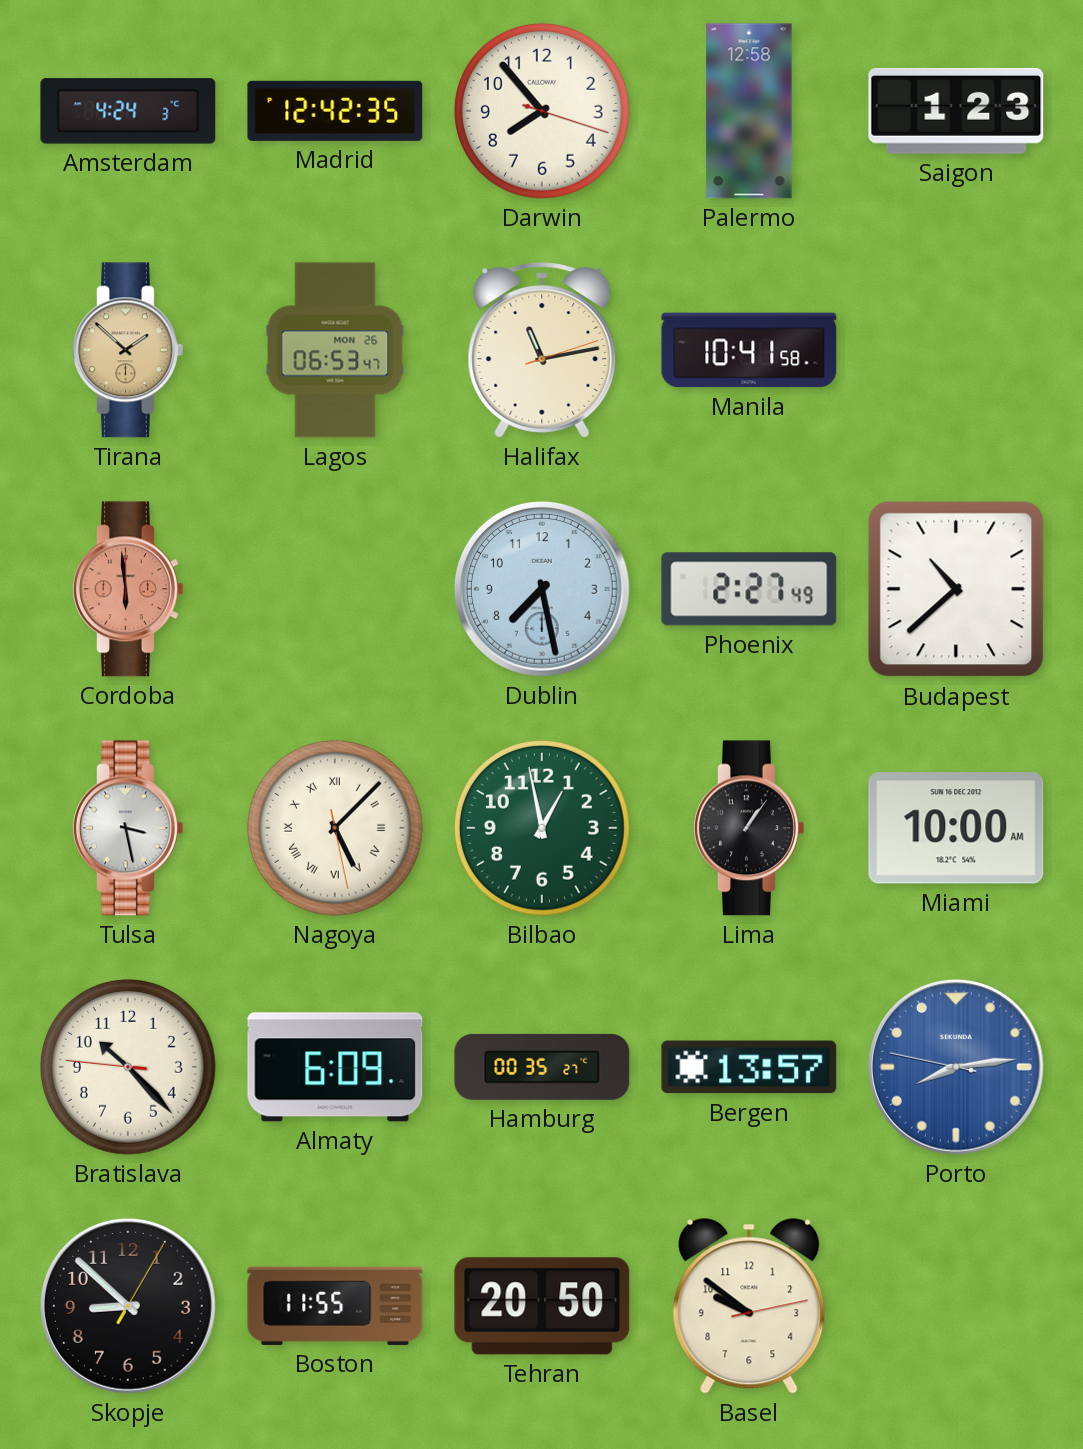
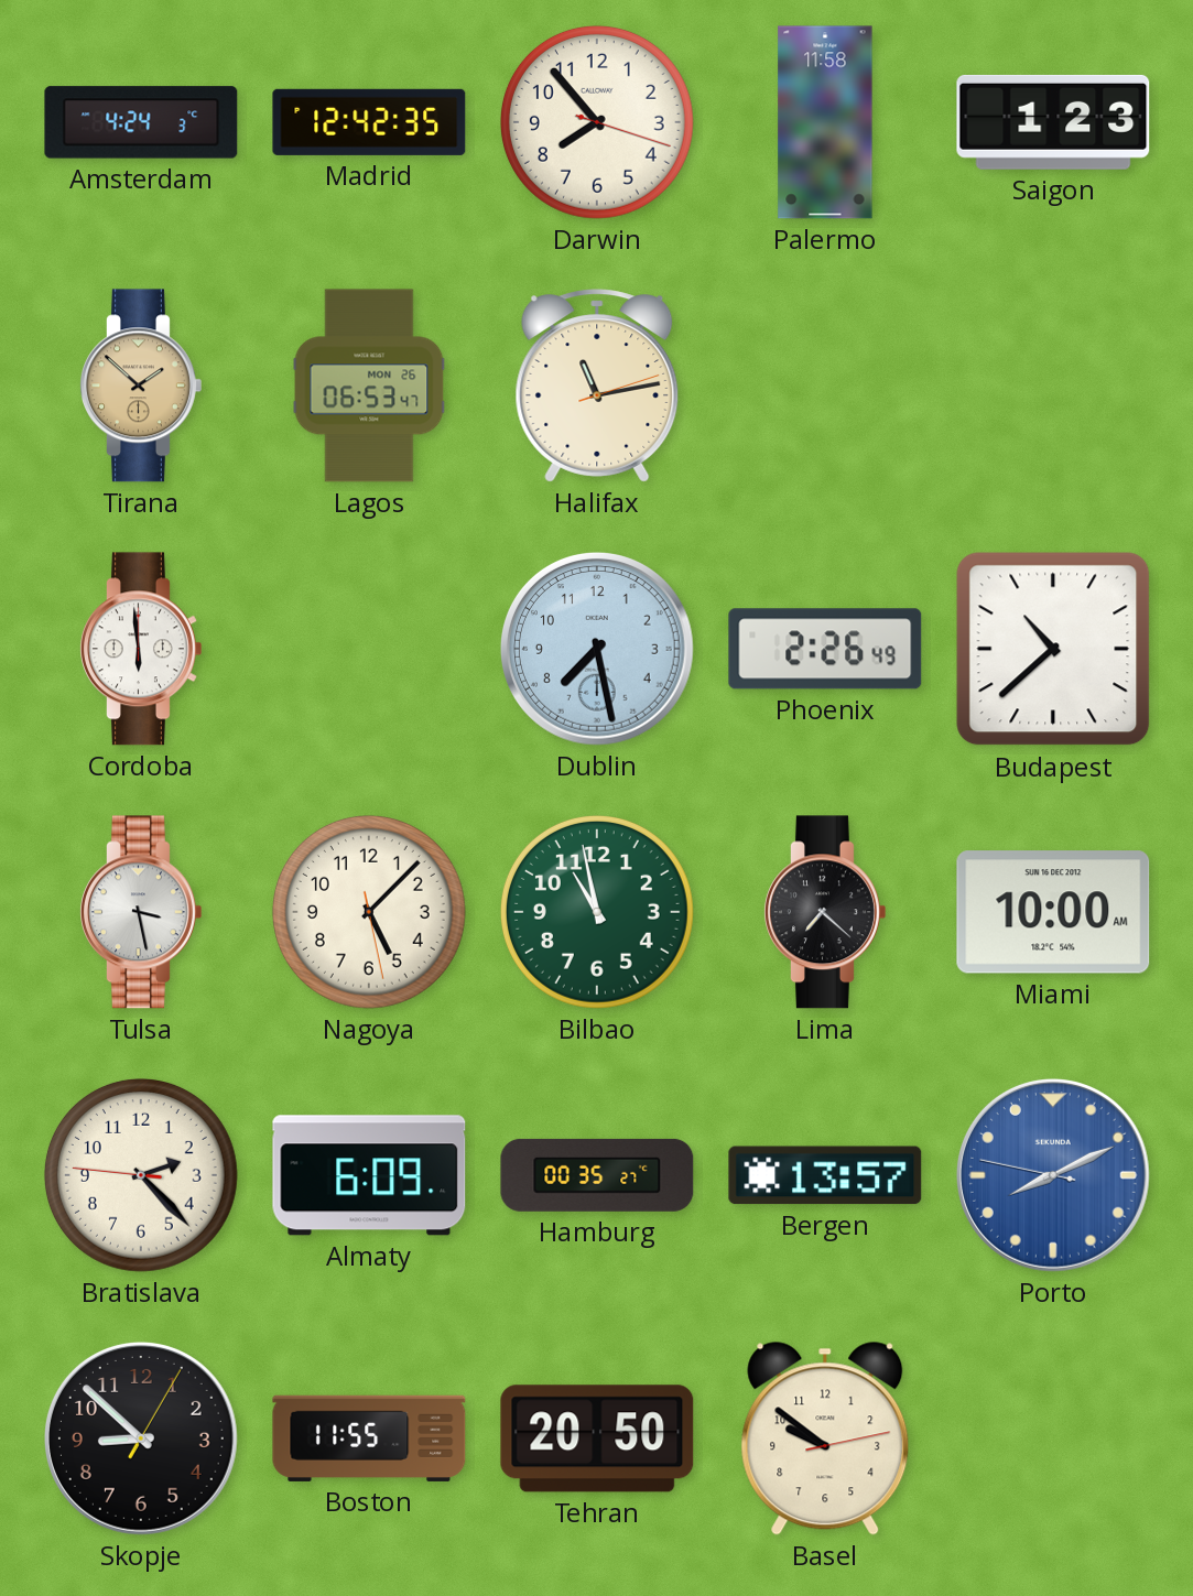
Palermo: 12:58 -> 11:58
Manila: 10:41 -> none
Cordoba dial: salmon -> white
Phoenix: 2:27 -> 2:26
Nagoya numerals: Roman -> Arabic
Bilbao: 12:58 -> 10:58
Lima: 1:06 -> 7:22
Bratislava: 10:22 -> 2:22
Porto: 8:13 -> 8:10
